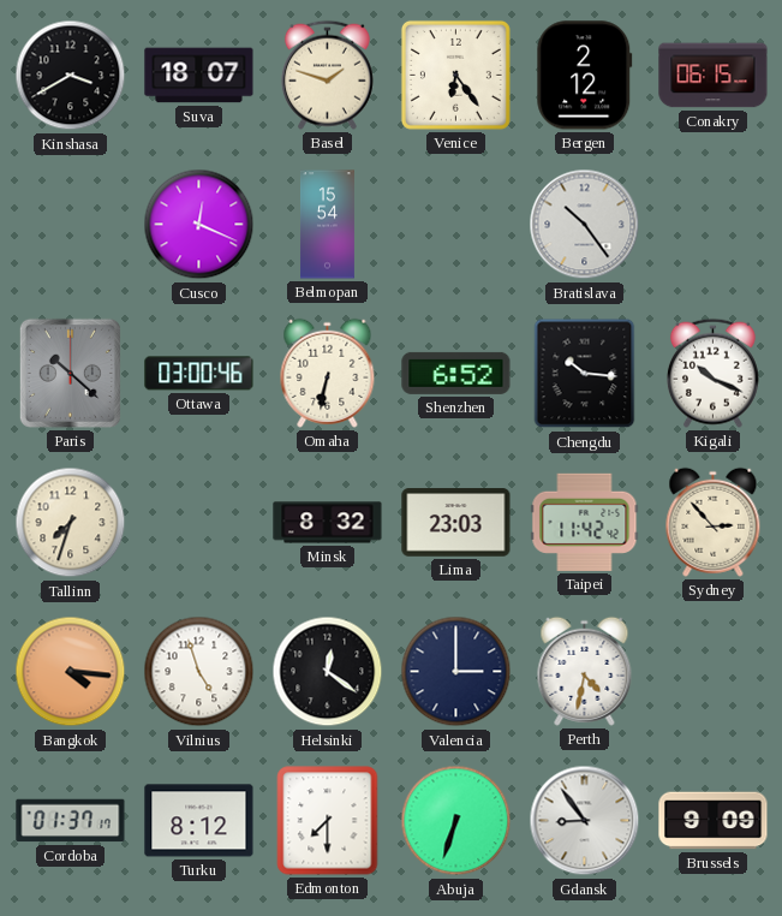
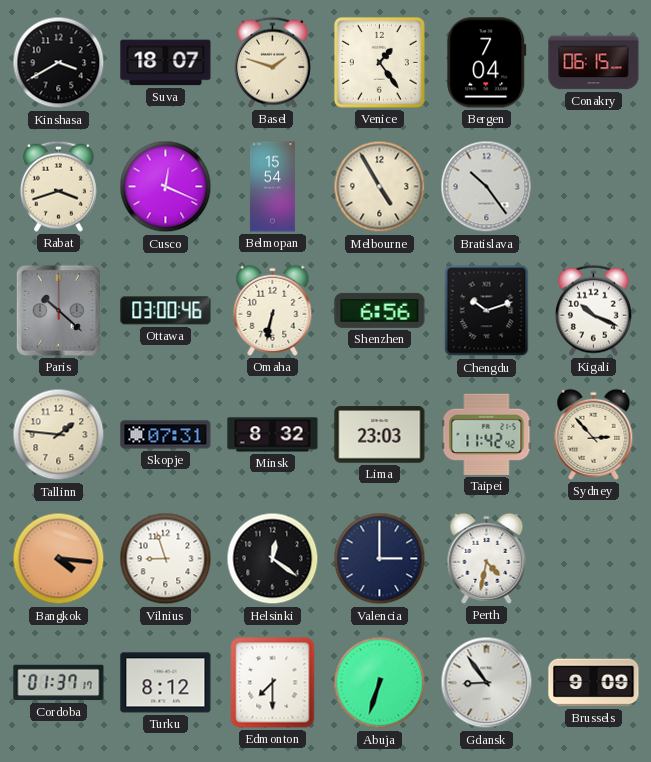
Venice: 6:24 -> 1:24
Bergen: 2:12 -> 7:04
Rabat: none -> 3:42
Melbourne: none -> 4:55
Shenzhen: 6:52 -> 6:56
Chengdu: 10:16 -> 10:12
Tallinn: 7:33 -> 1:46
Skopje: none -> 07:31
Vilnius: 4:57 -> 8:57
